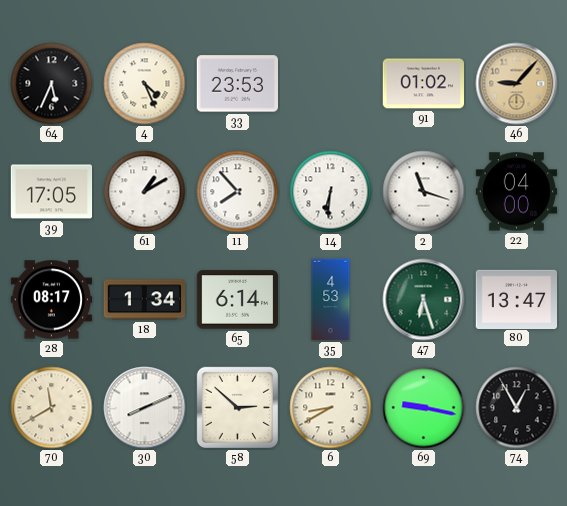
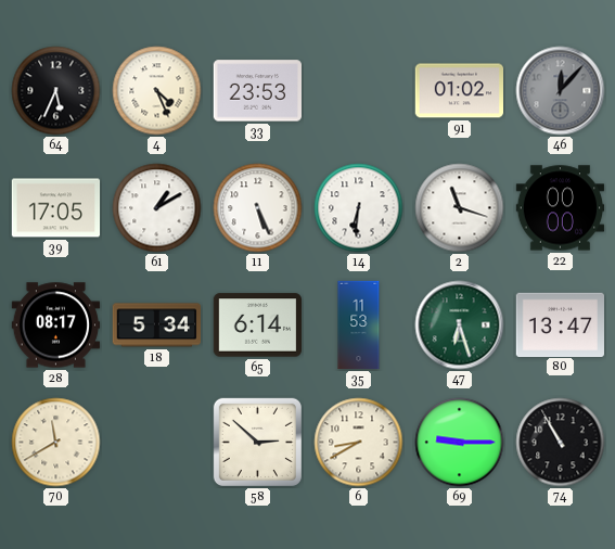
46: 9:07 -> 12:07
46 dial: champagne -> grey
11: 7:53 -> 5:26
22: 04:00 -> 00:00
18: 1:34 -> 5:34
35: 4:53 -> 11:53
30: 8:11 -> none
69: 9:17 -> 9:15
74: 12:55 -> 10:55
